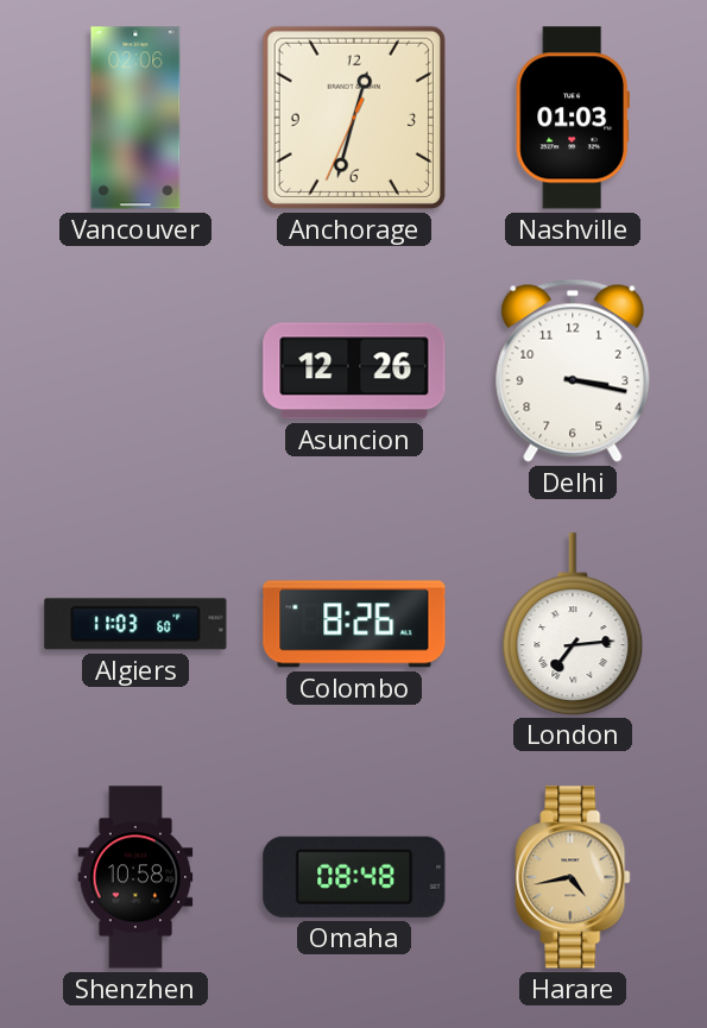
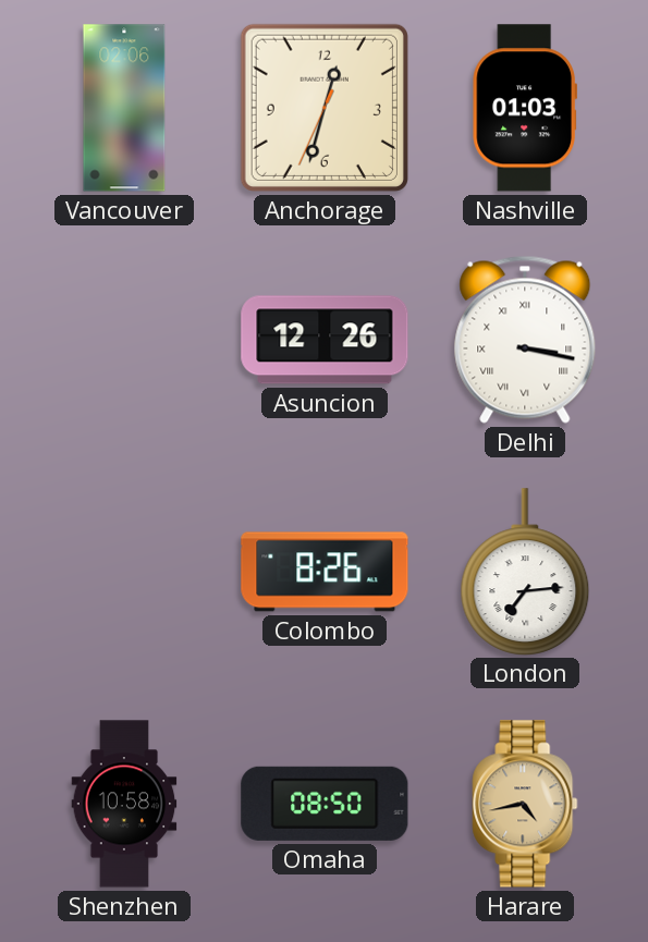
Delhi numerals: Arabic -> Roman
Algiers: 11:03 -> none
Omaha: 08:48 -> 08:50
